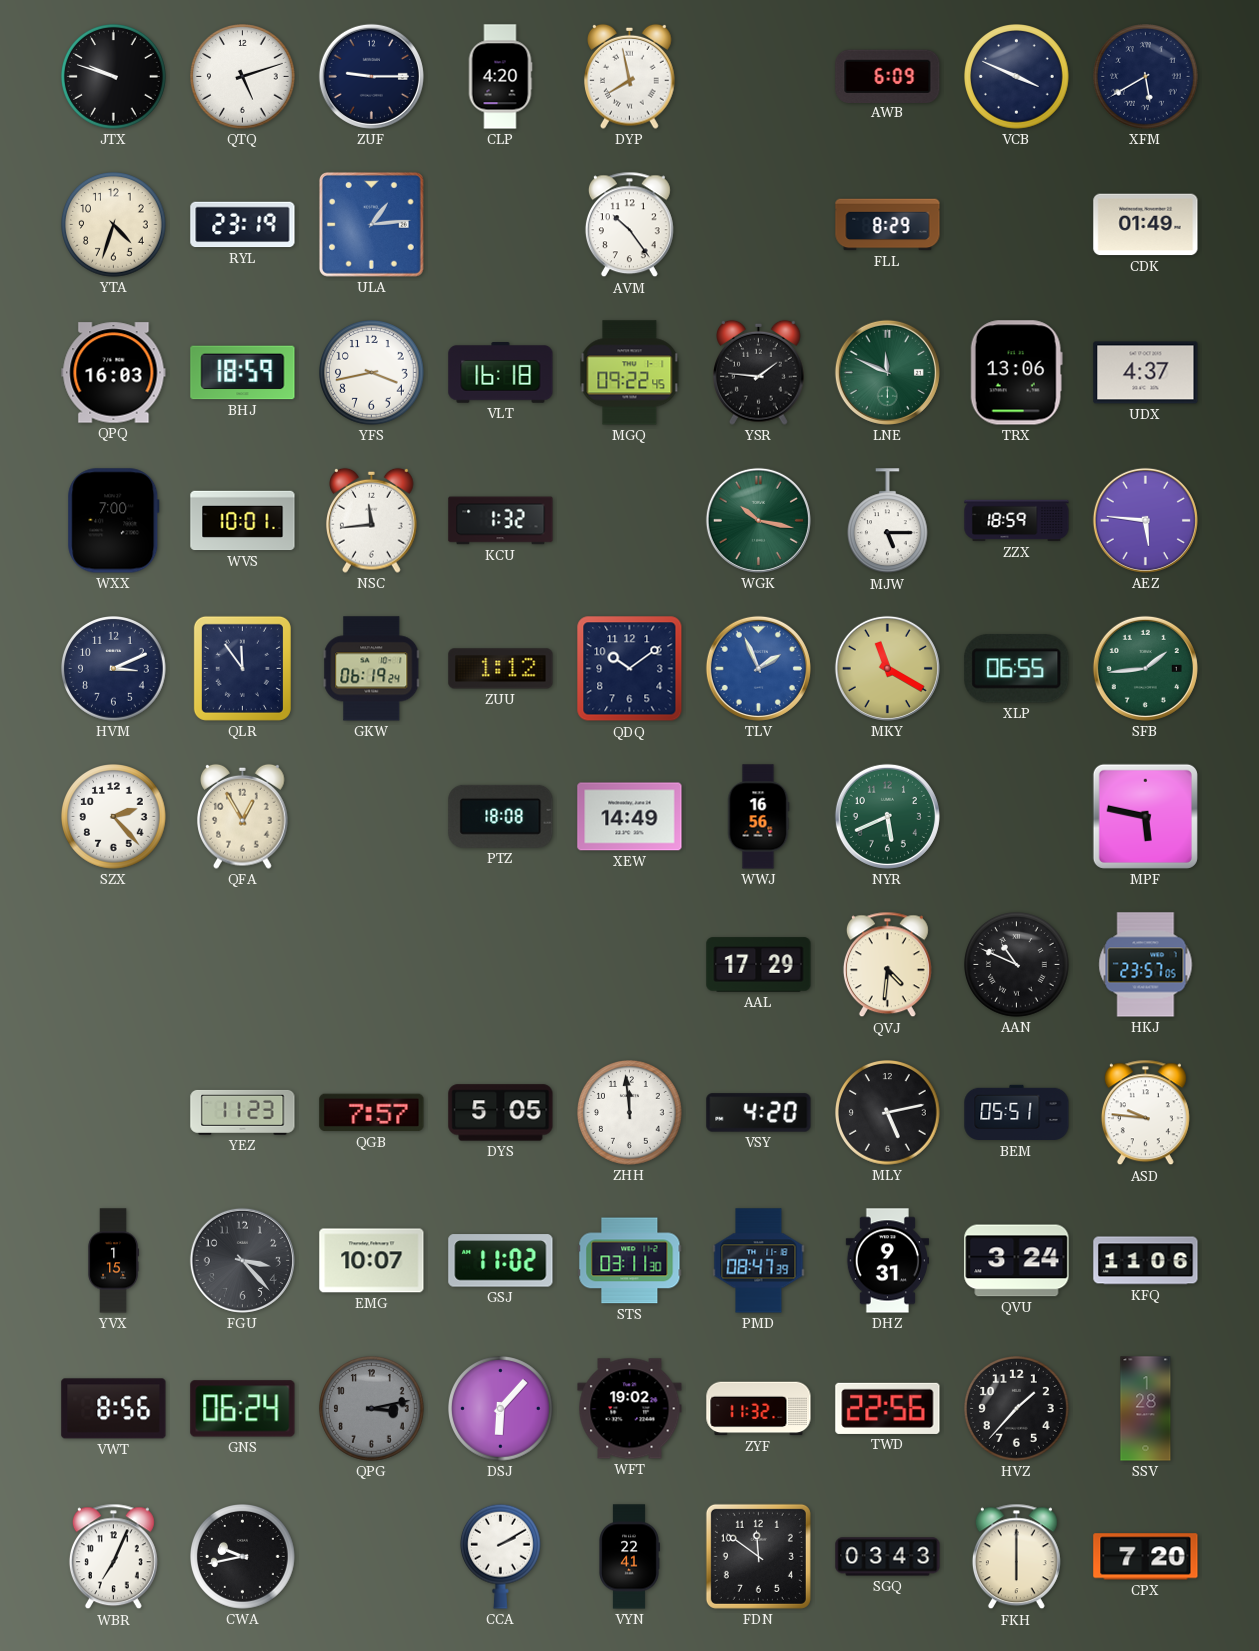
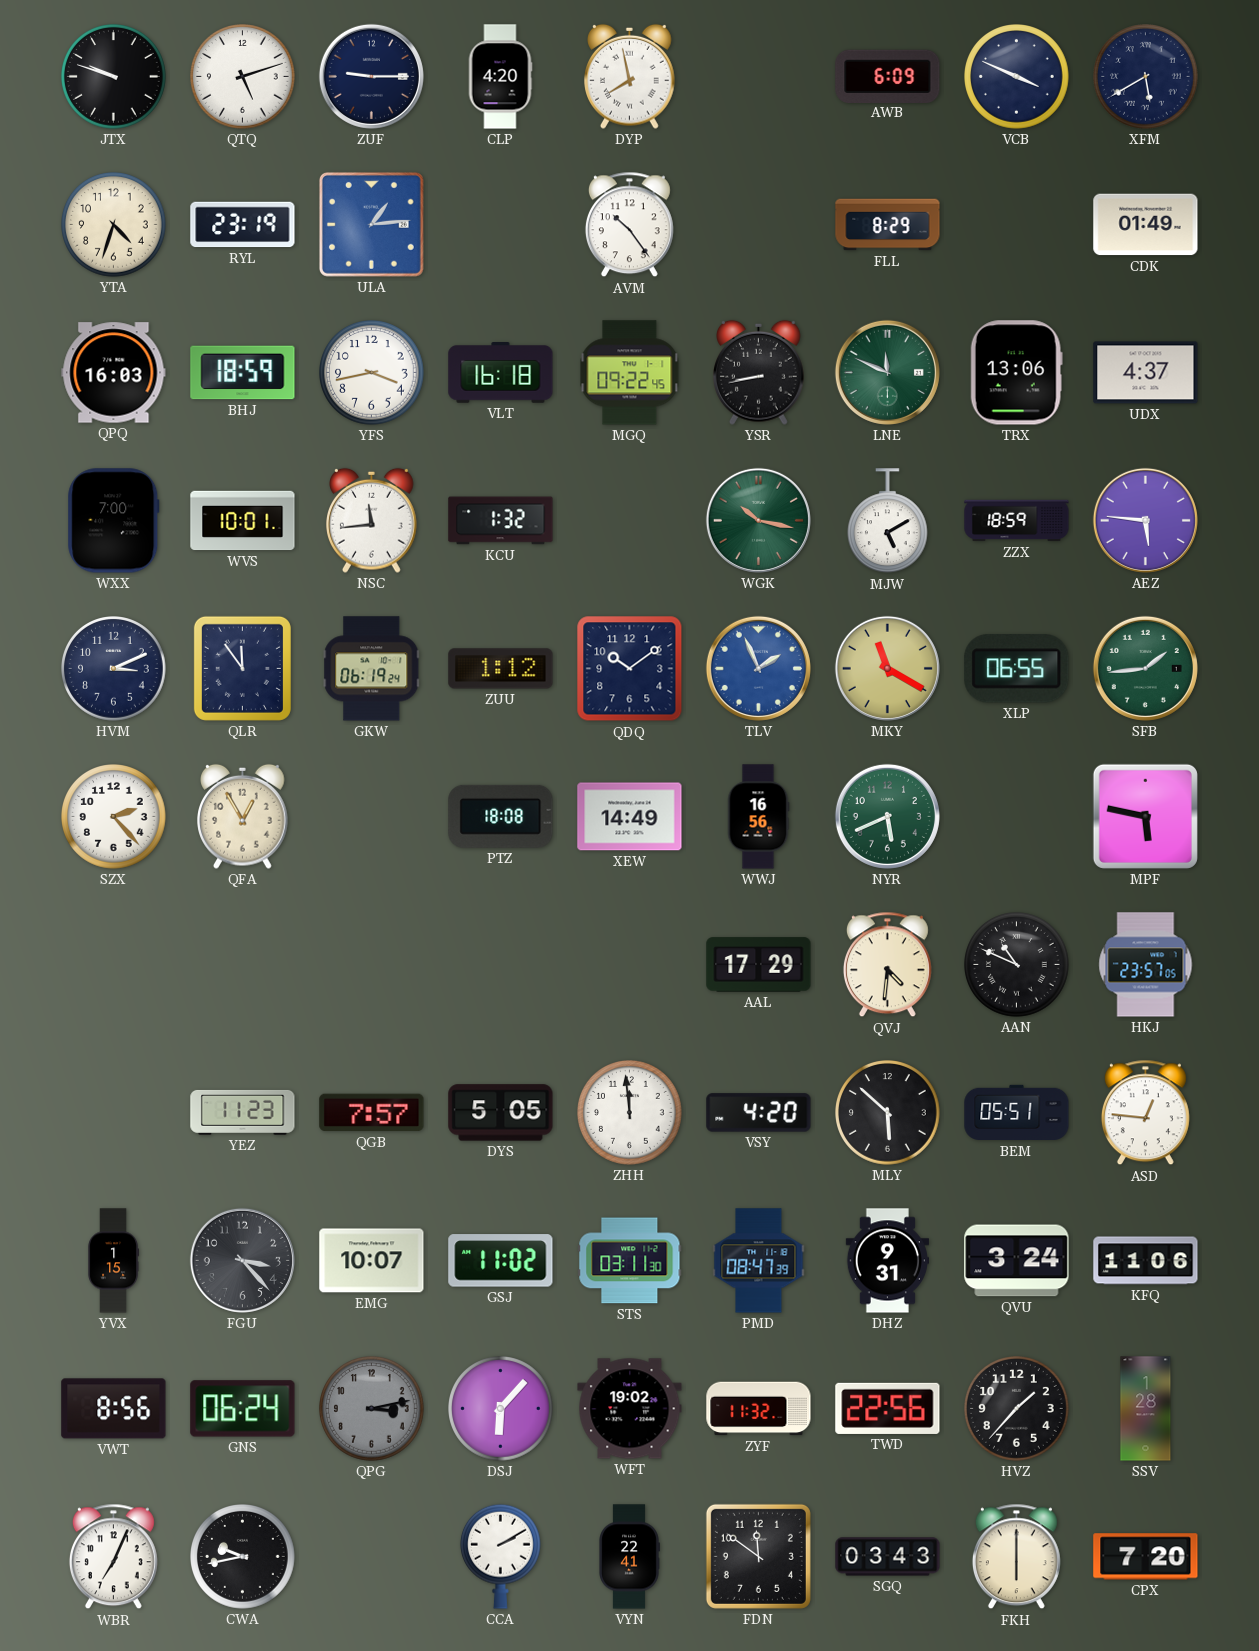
YSR: 1:46 -> 8:43
MJW: 5:15 -> 5:10
MLY: 5:13 -> 5:52
ASD: 9:46 -> 12:46
